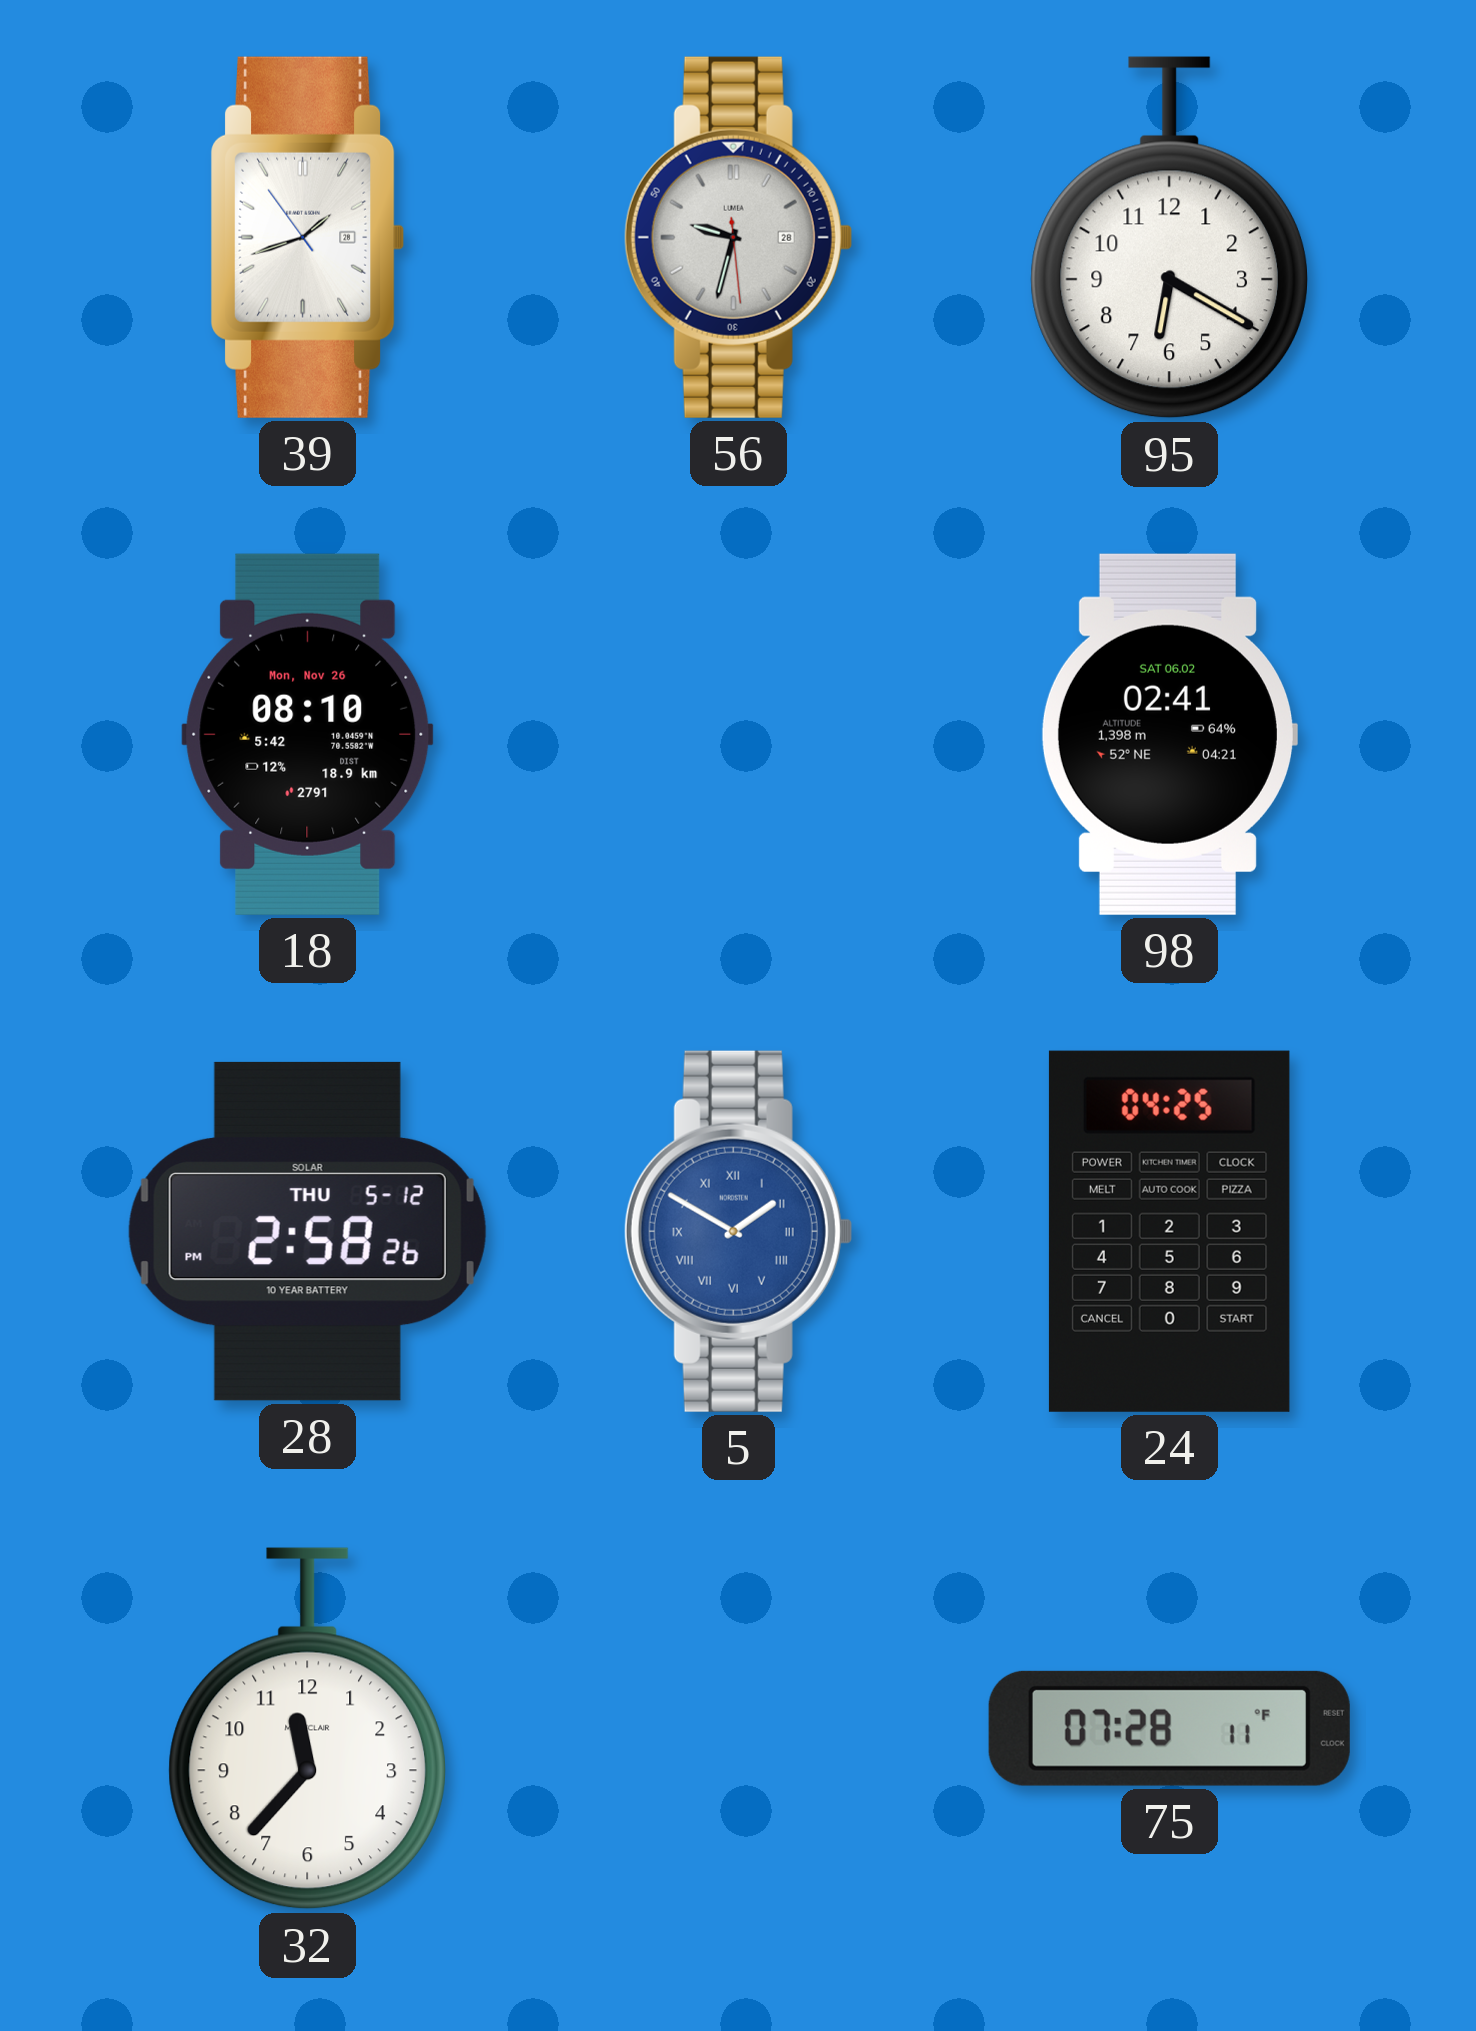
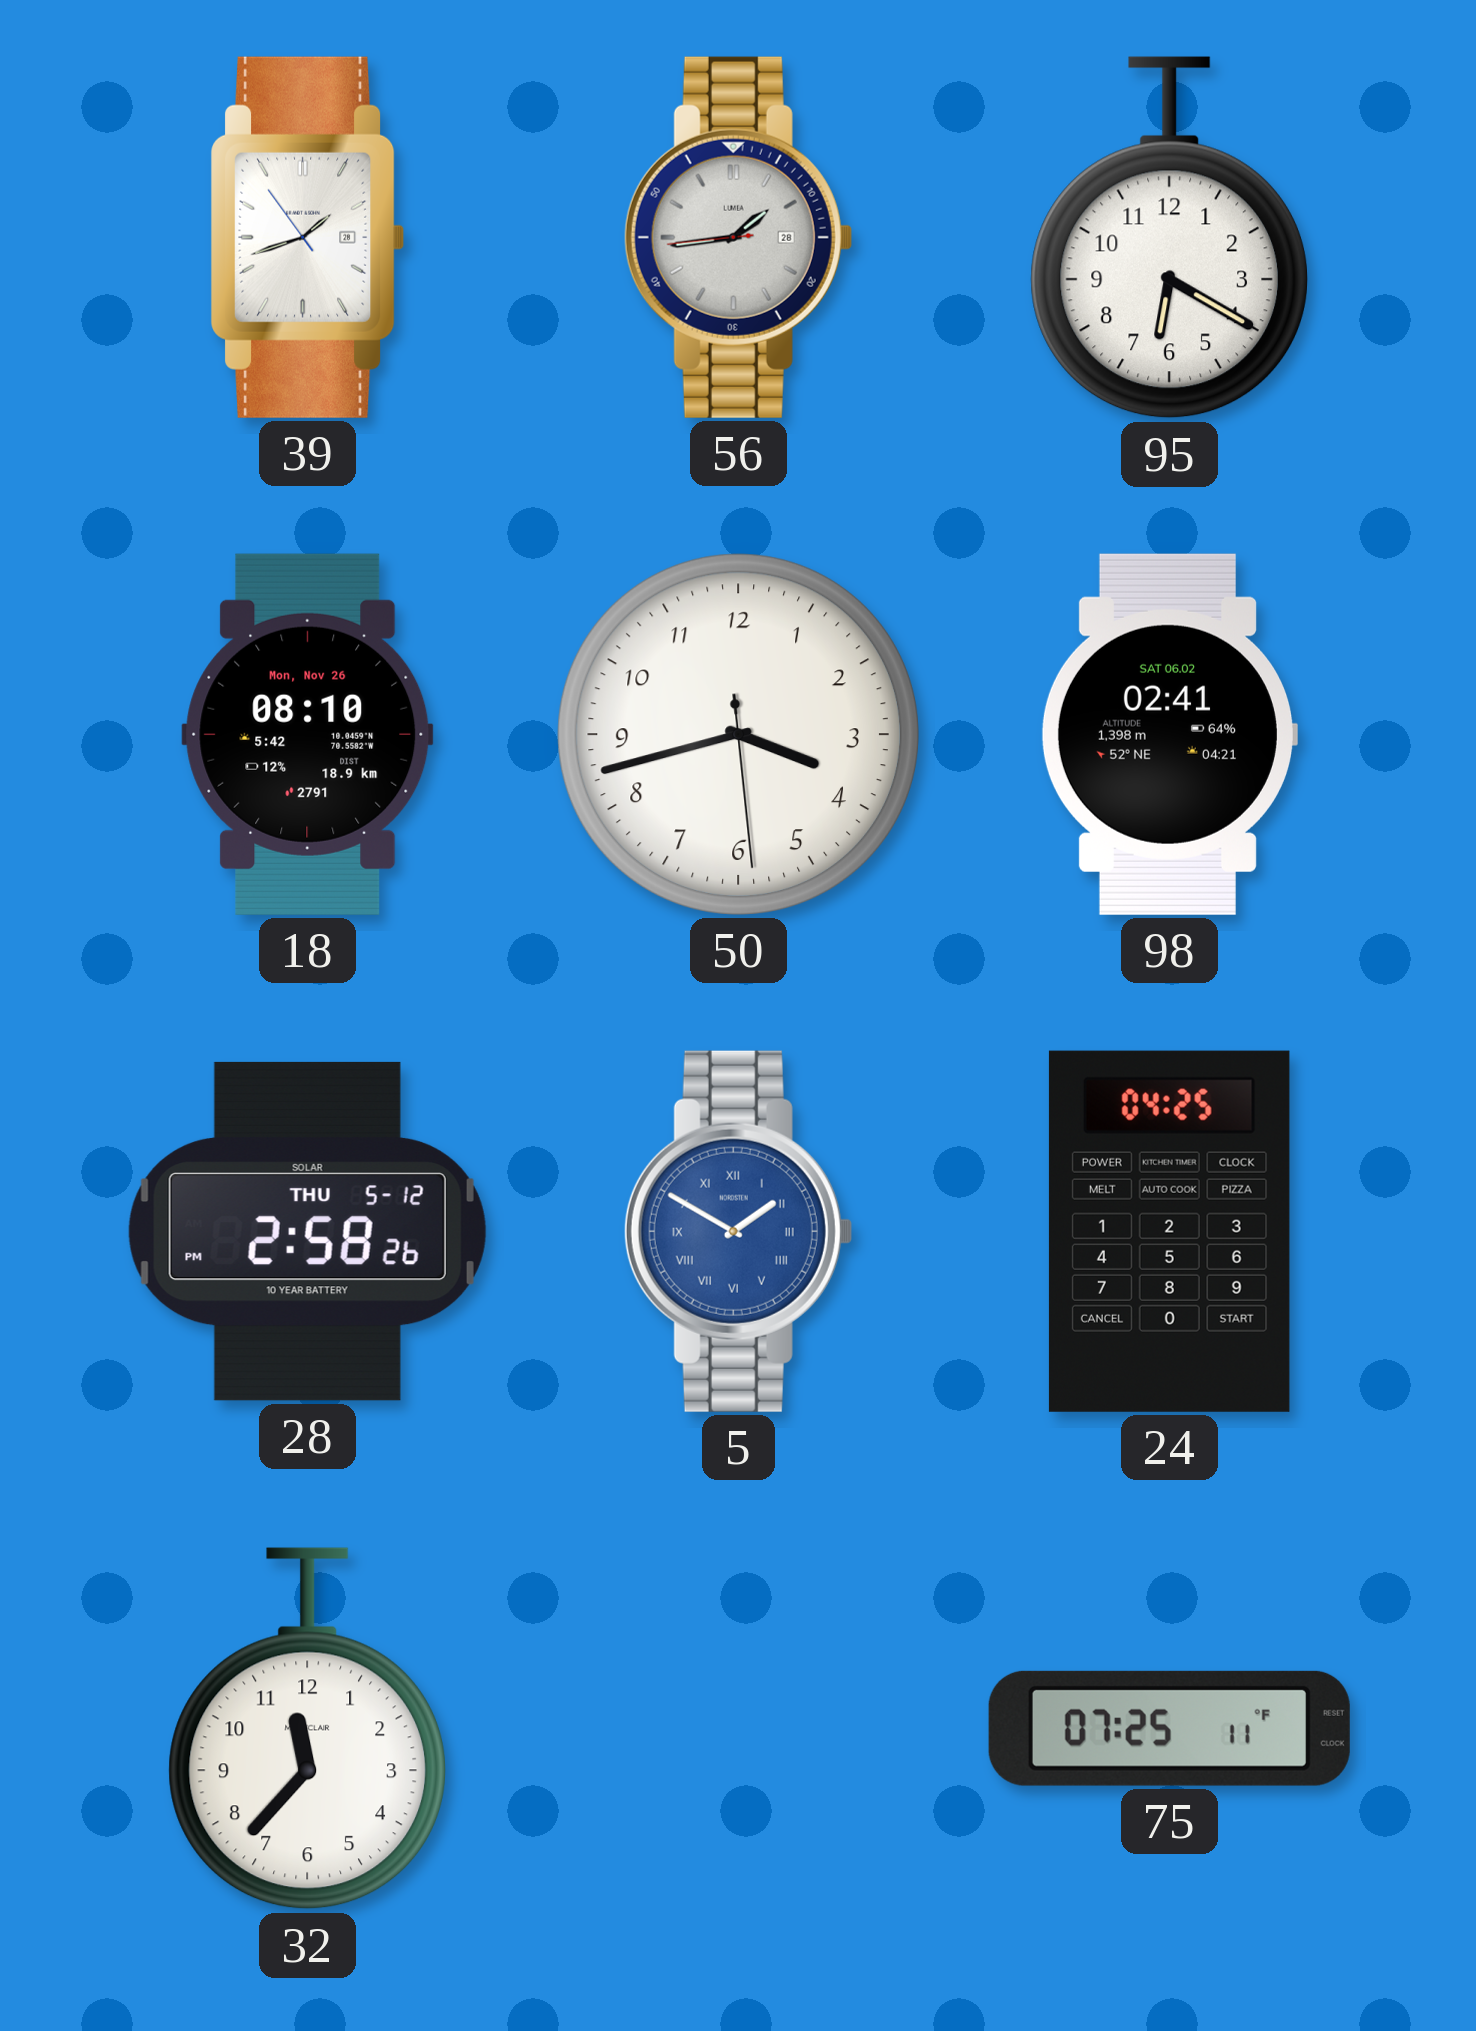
56: 9:32 -> 1:43
50: none -> 3:42
75: 07:28 -> 07:25
